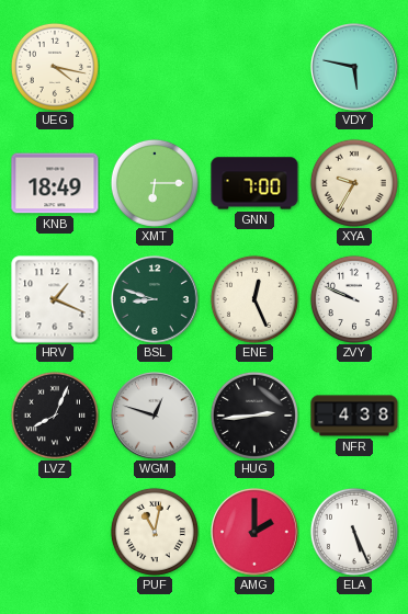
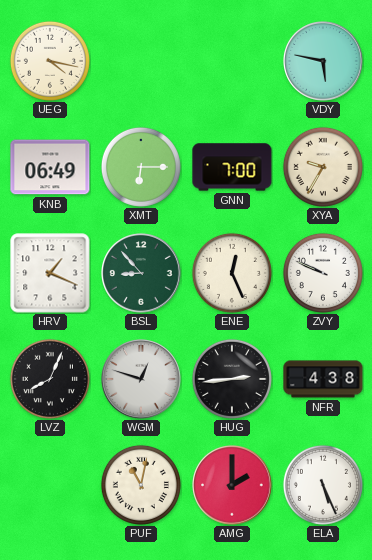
KNB: 18:49 -> 06:49
BSL: 8:48 -> 8:53
